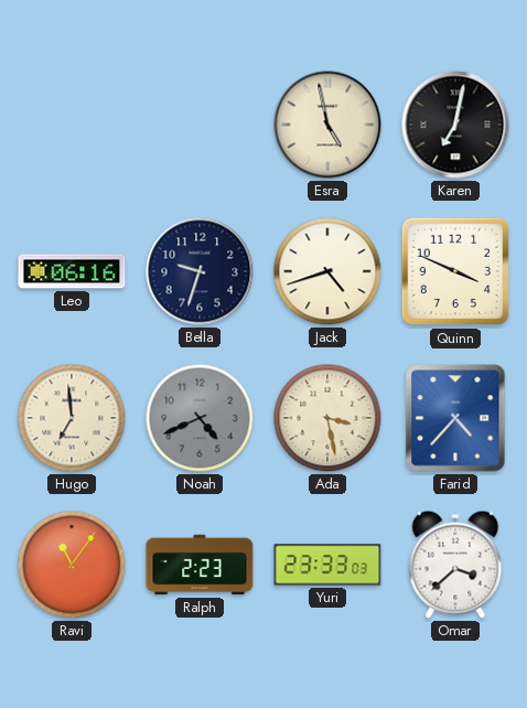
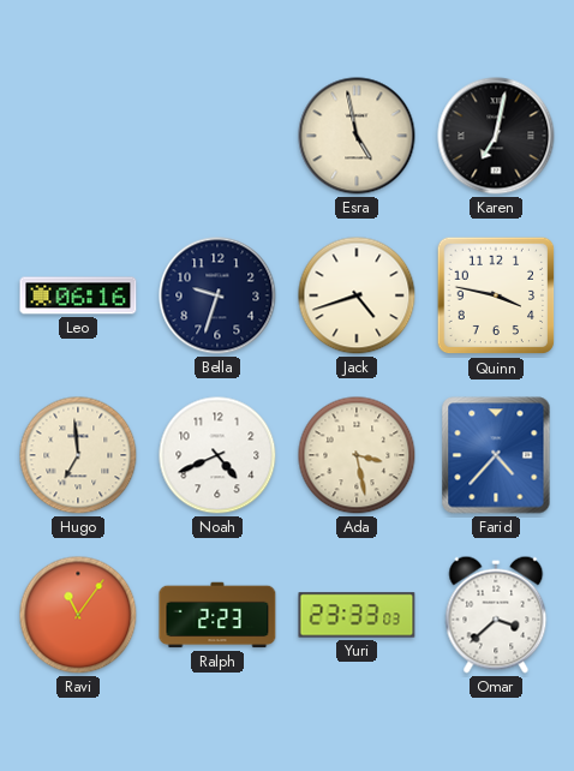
Quinn: 3:49 -> 3:47
Noah dial: grey -> white
